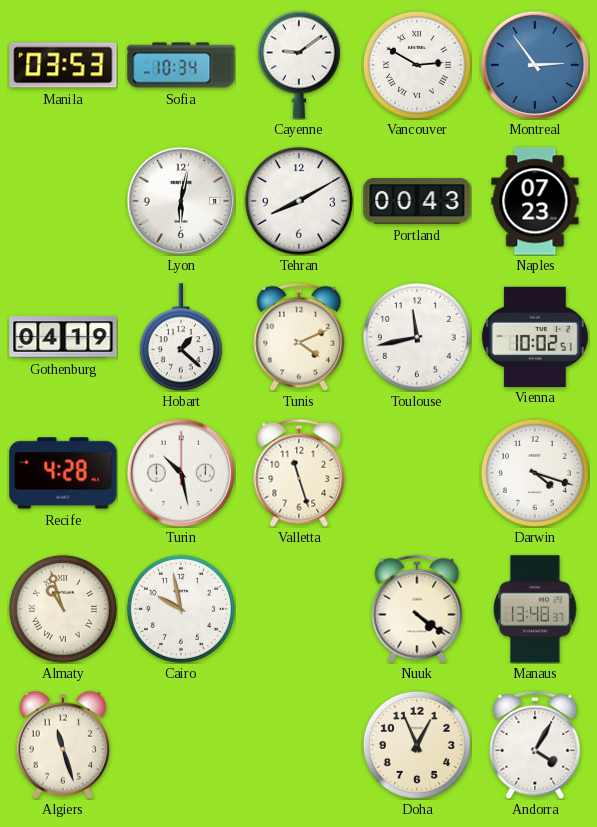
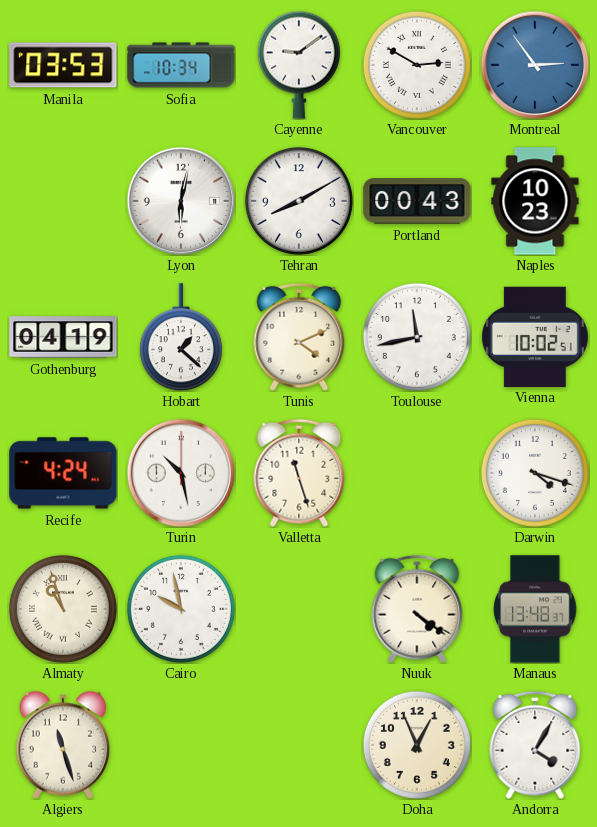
Naples: 07:23 -> 10:23
Recife: 4:28 -> 4:24
